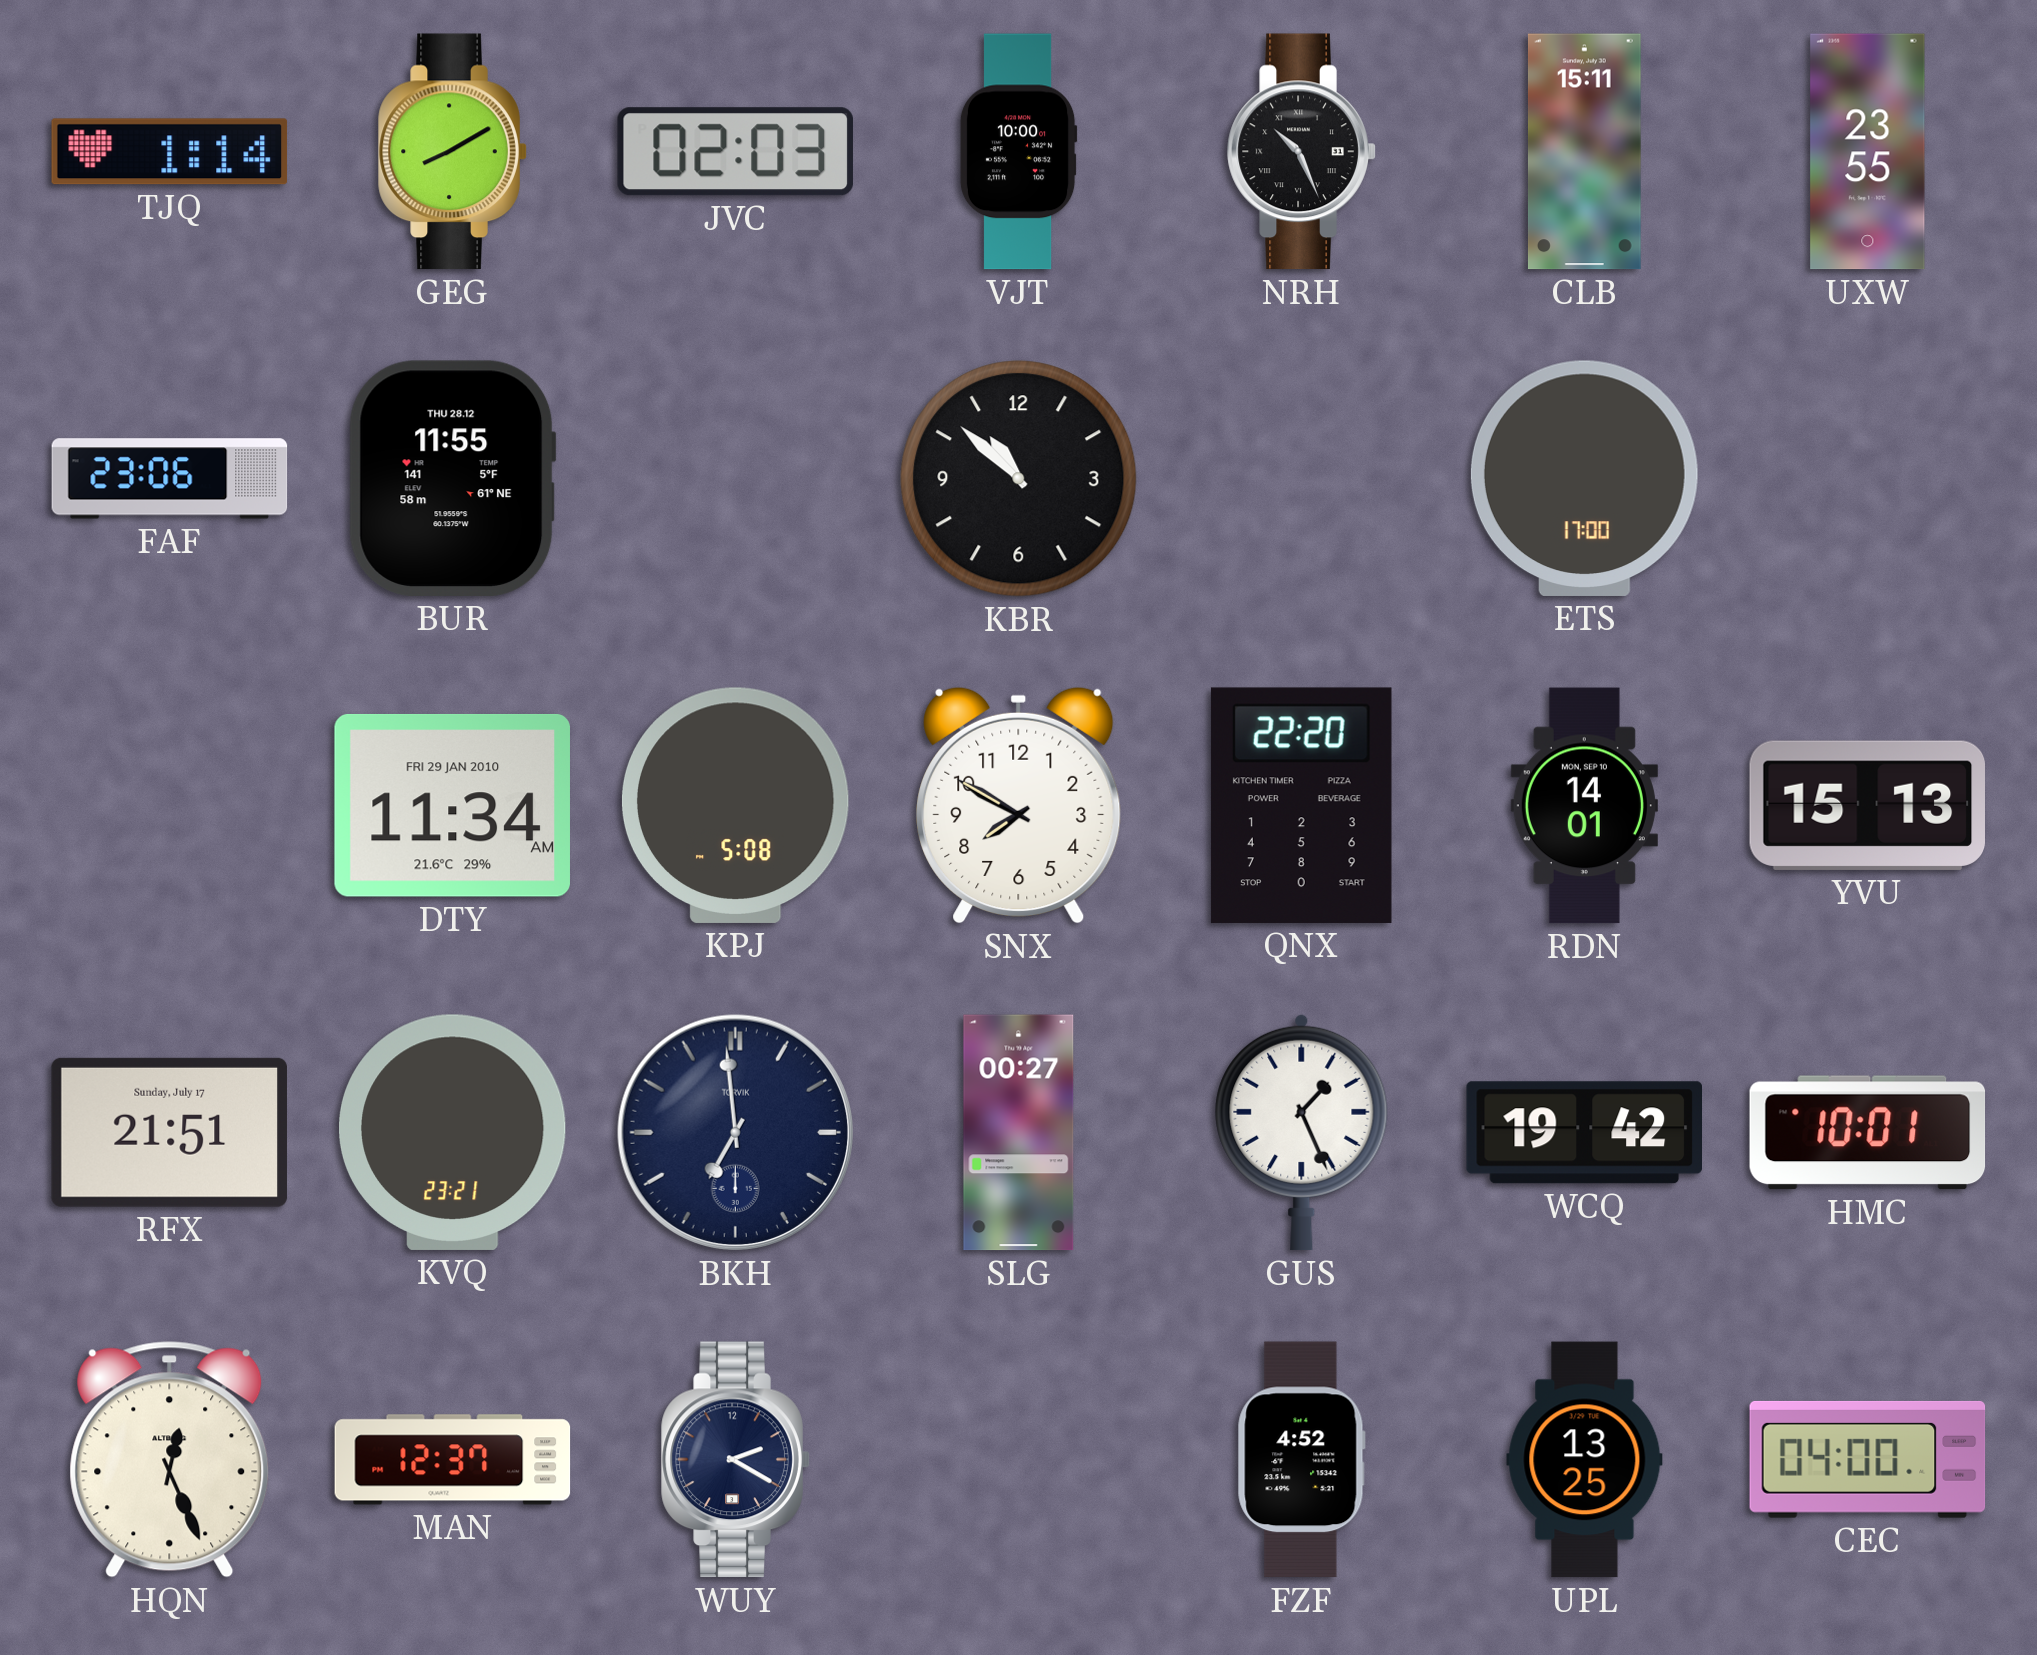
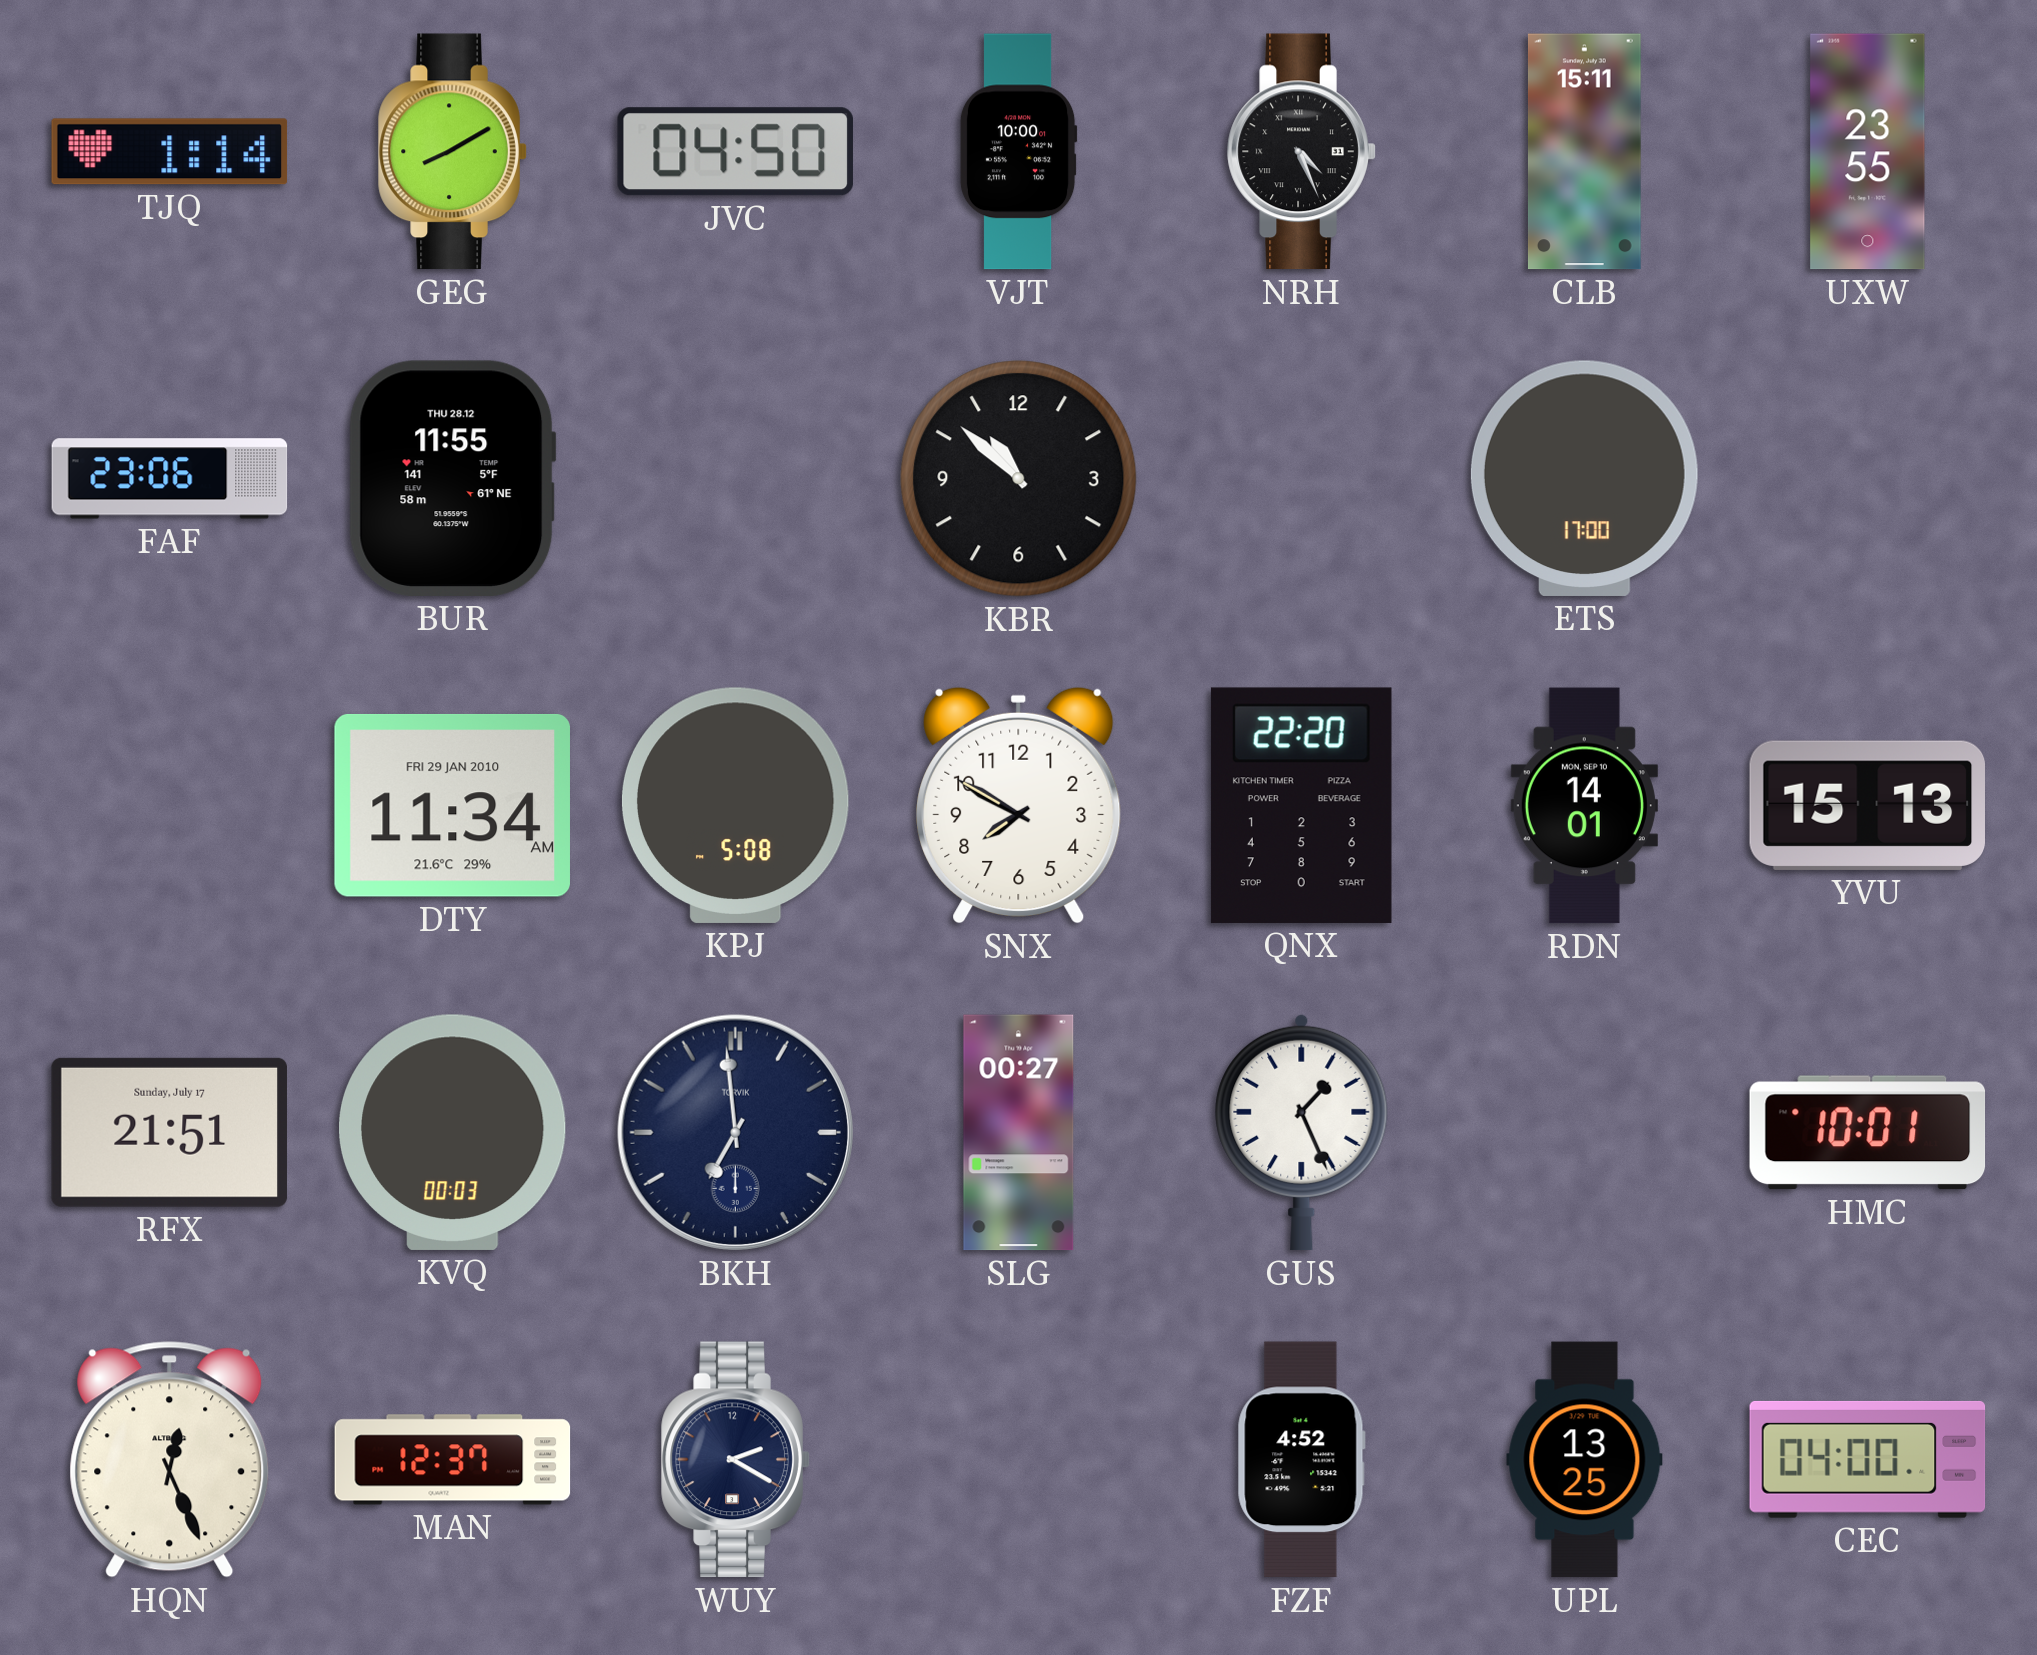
JVC: 02:03 -> 04:50
NRH: 10:26 -> 4:26
KVQ: 23:21 -> 00:03
WCQ: 19:42 -> none
